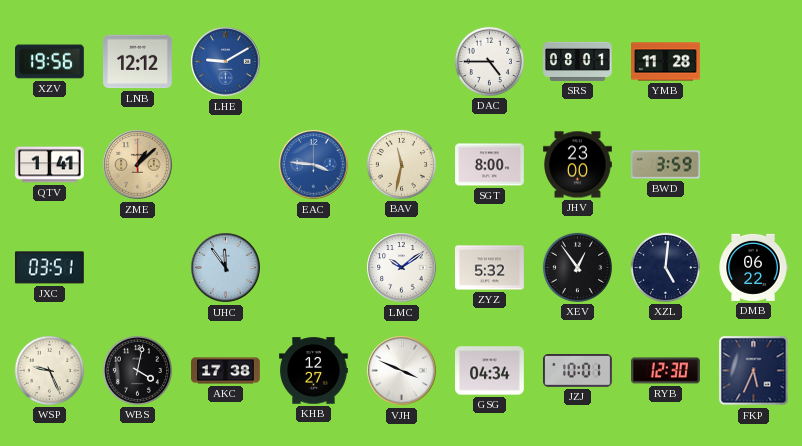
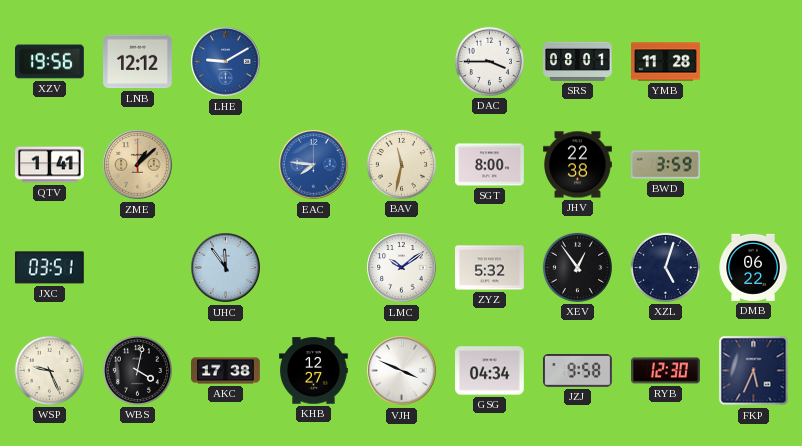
DAC: 4:45 -> 3:45
EAC: 3:46 -> 7:46
JHV: 23:00 -> 22:38
XZL: 5:01 -> 5:03
JZJ: 10:01 -> 9:58
